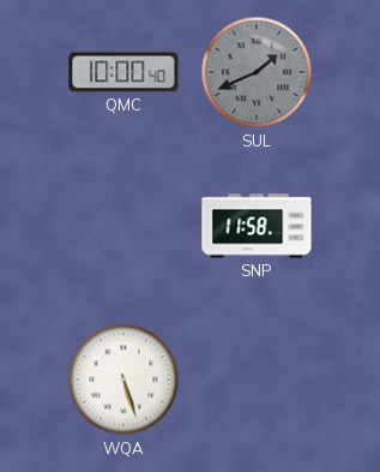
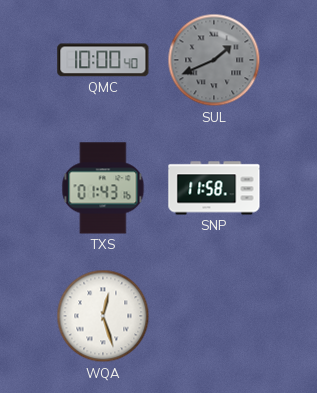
TXS: none -> 01:43
WQA: 5:27 -> 12:27
